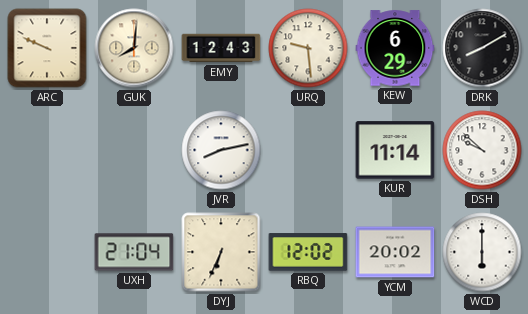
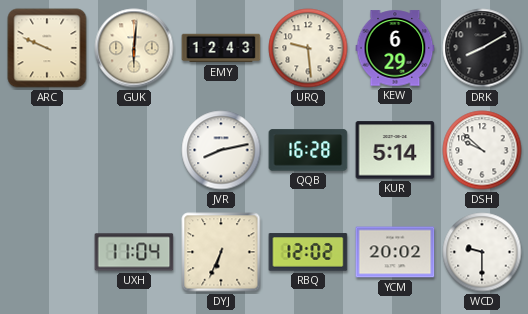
GUK: 8:01 -> 6:01
QQB: none -> 16:28
KUR: 11:14 -> 5:14
UXH: 21:04 -> 11:04
WCD: 6:00 -> 9:30
